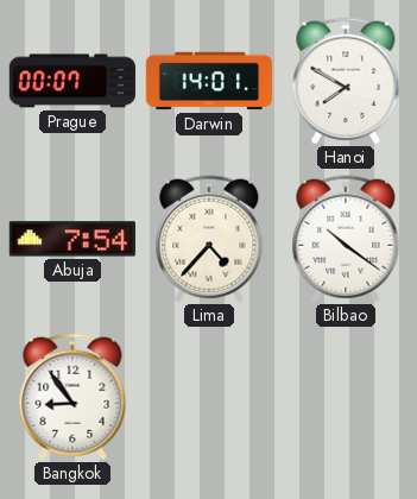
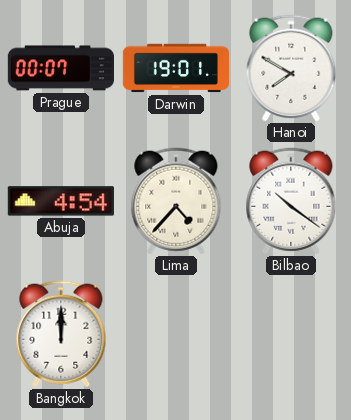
Darwin: 14:01 -> 19:01
Abuja: 7:54 -> 4:54
Bangkok: 8:54 -> 12:00
